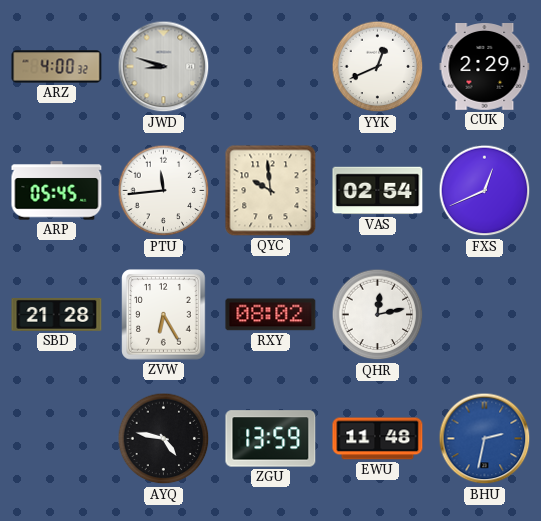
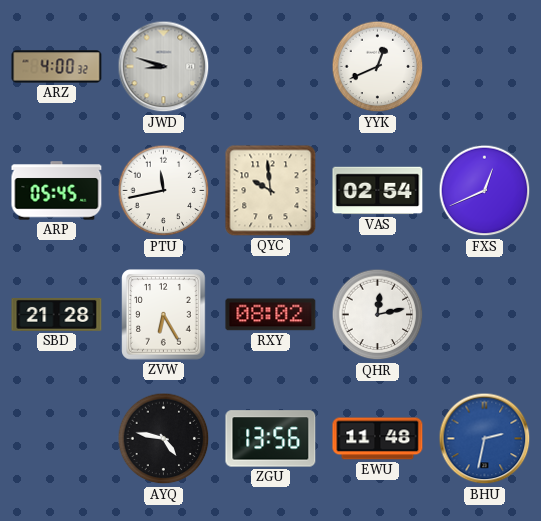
CUK: 2:29 -> none
PTU: 11:44 -> 11:43
ZGU: 13:59 -> 13:56
